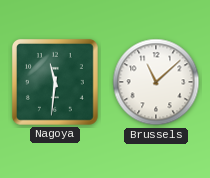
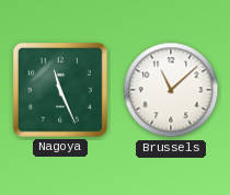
Nagoya: 11:31 -> 11:26
